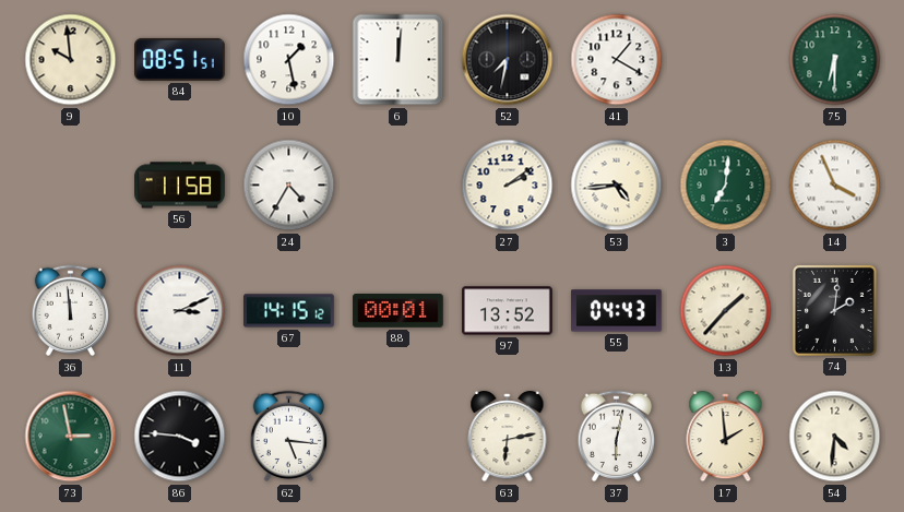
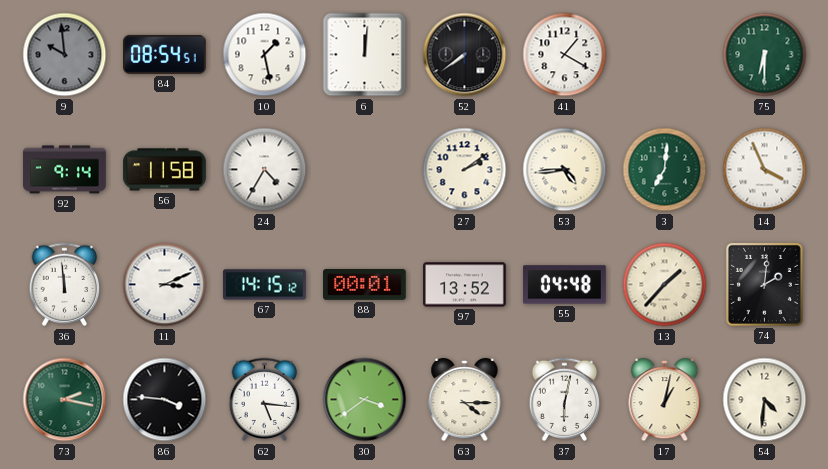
9 dial: cream -> grey
84: 08:51 -> 08:54
52: 7:32 -> 7:39
92: none -> 9:14
55: 04:43 -> 04:48
73: 2:58 -> 2:17
30: none -> 3:39
63: 6:13 -> 4:15
17: 1:59 -> 1:02
